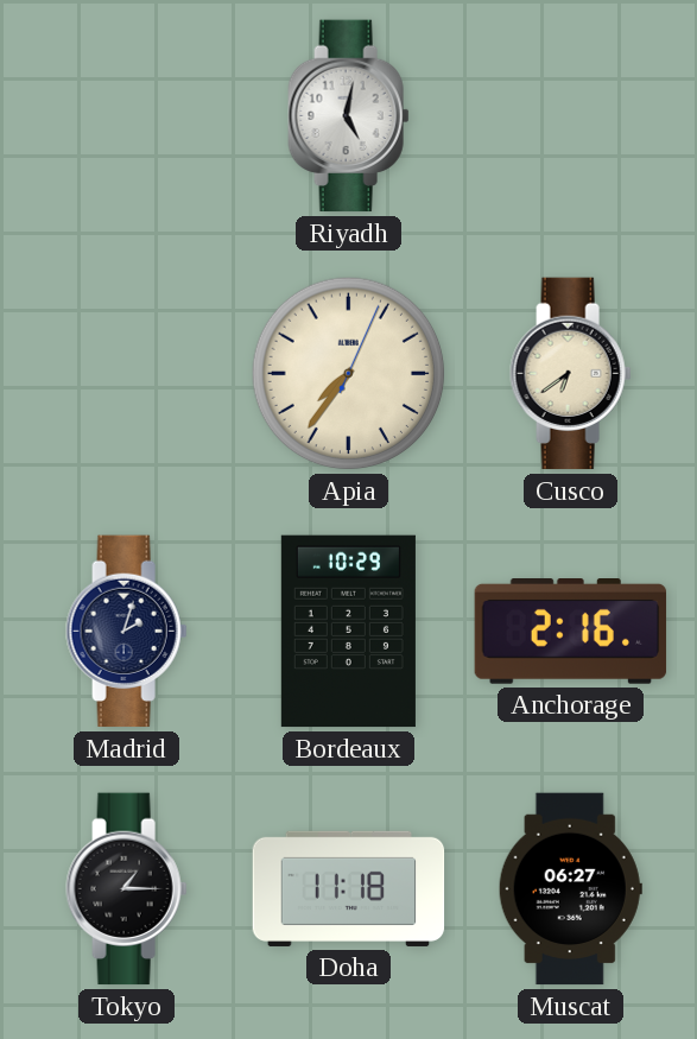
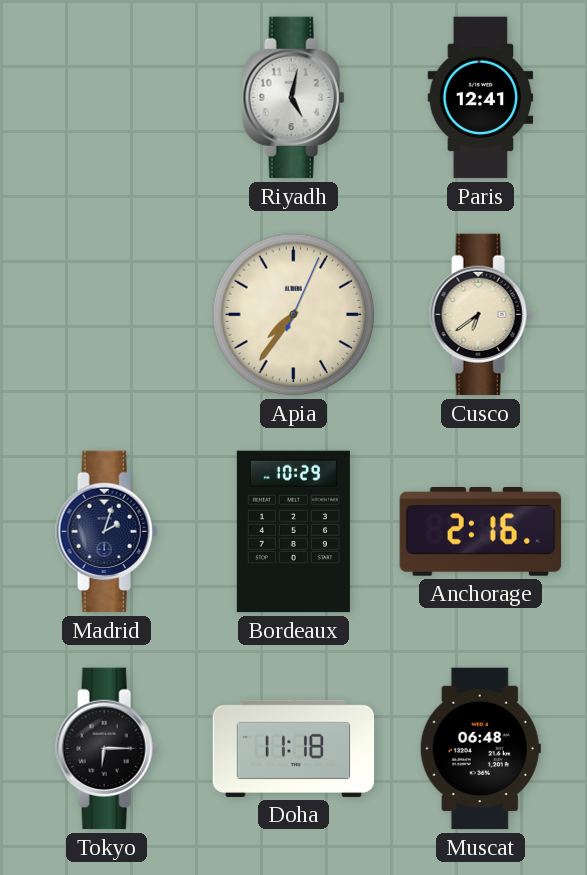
Paris: none -> 12:41
Tokyo: 1:15 -> 6:15
Muscat: 06:27 -> 06:48
